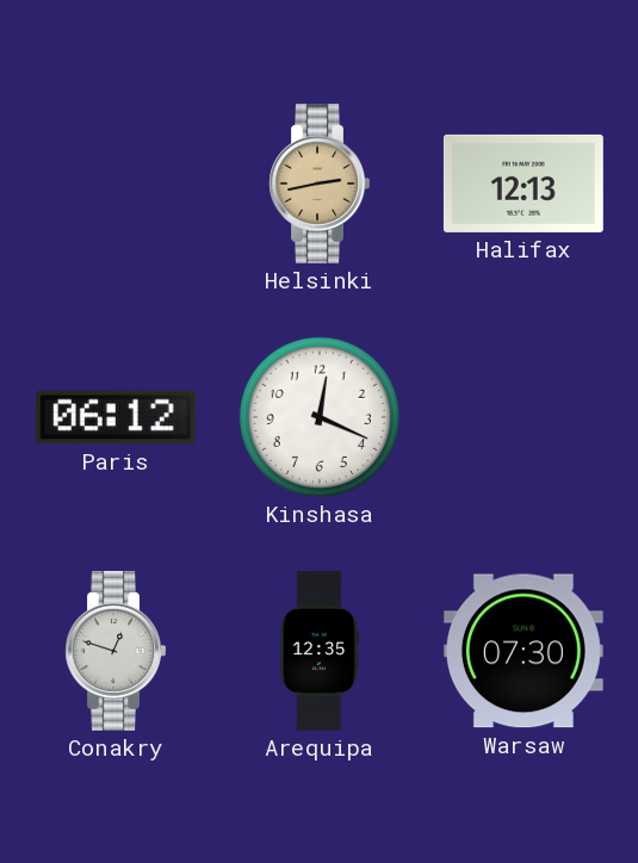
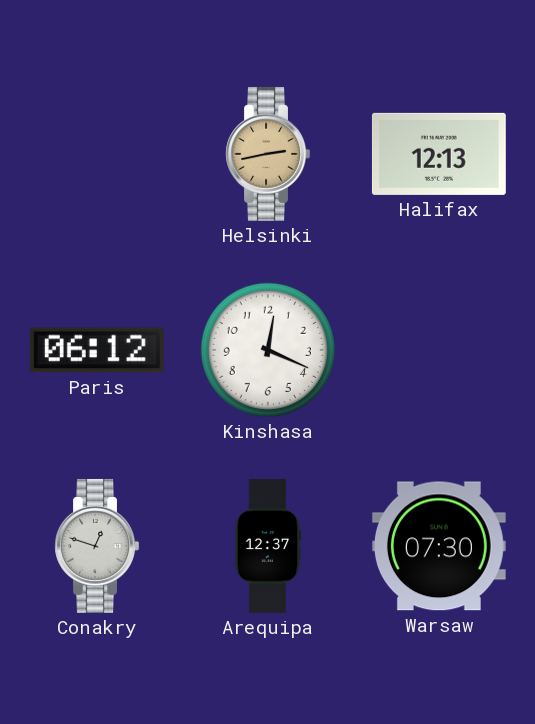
Arequipa: 12:35 -> 12:37
